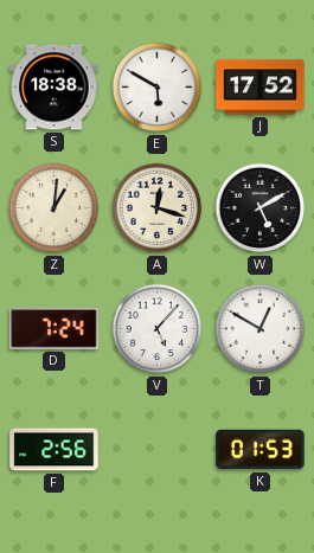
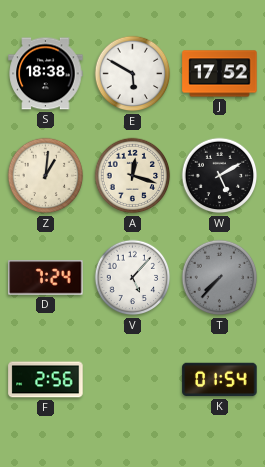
T: 12:50 -> 7:37
T dial: white -> grey
K: 01:53 -> 01:54
